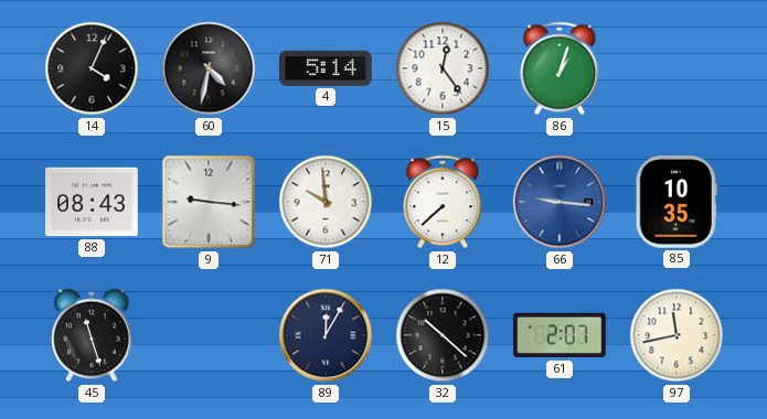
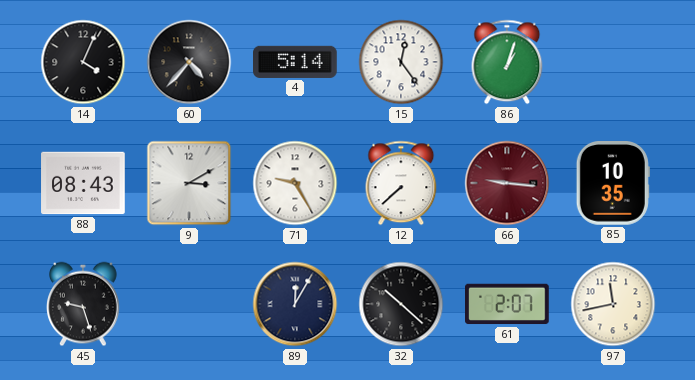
60: 4:32 -> 4:37
9: 9:16 -> 3:10
71: 9:59 -> 9:25
66 dial: blue -> burgundy
45: 11:27 -> 9:27
